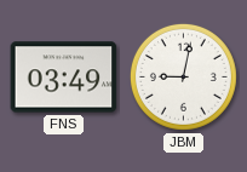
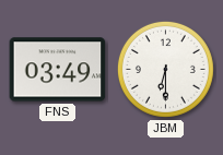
JBM: 9:02 -> 6:30
